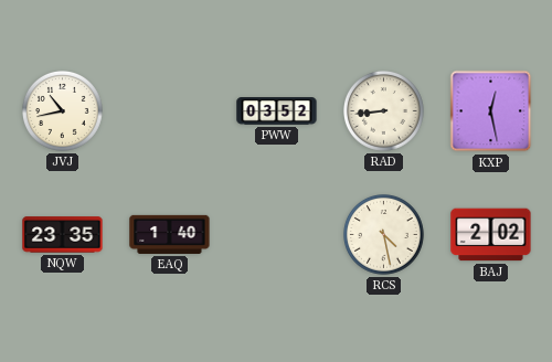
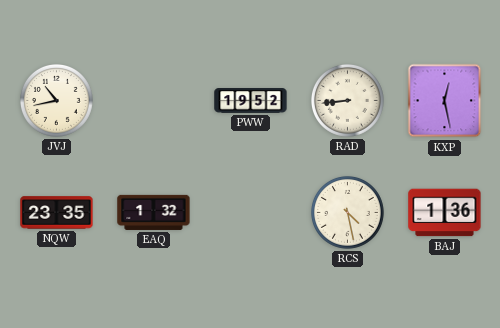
PWW: 03:52 -> 19:52
EAQ: 1:40 -> 1:32
BAJ: 2:02 -> 1:36
